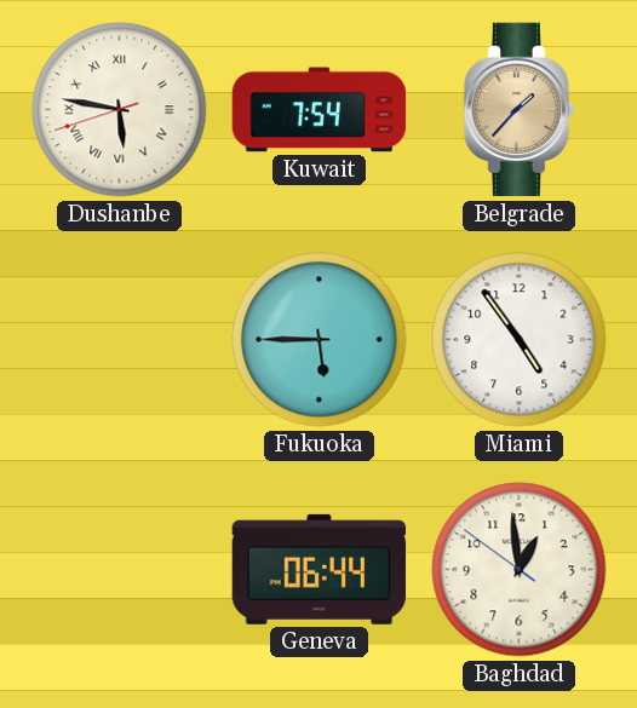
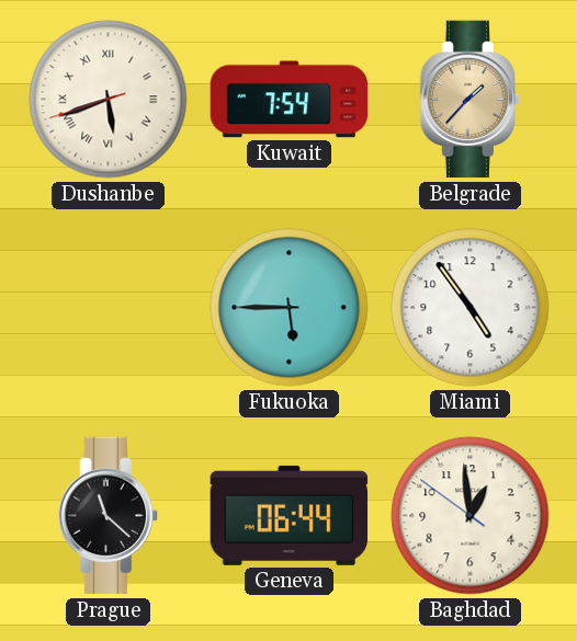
Dushanbe: 5:46 -> 5:41
Prague: none -> 11:22
